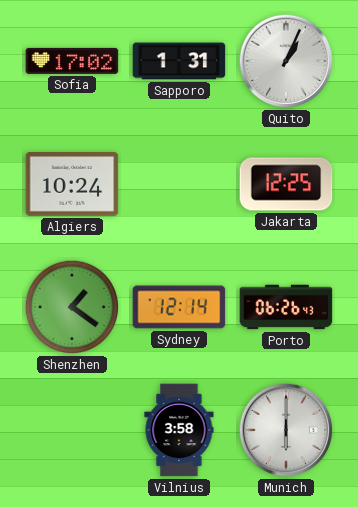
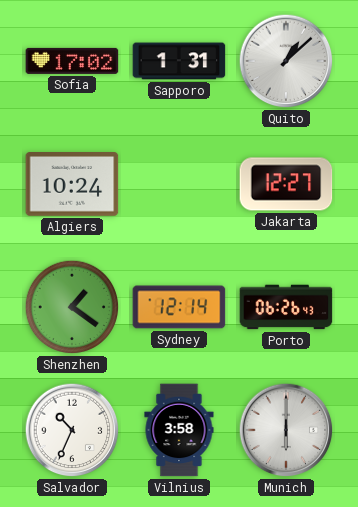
Quito: 1:04 -> 1:08
Jakarta: 12:25 -> 12:27
Salvador: none -> 10:34
